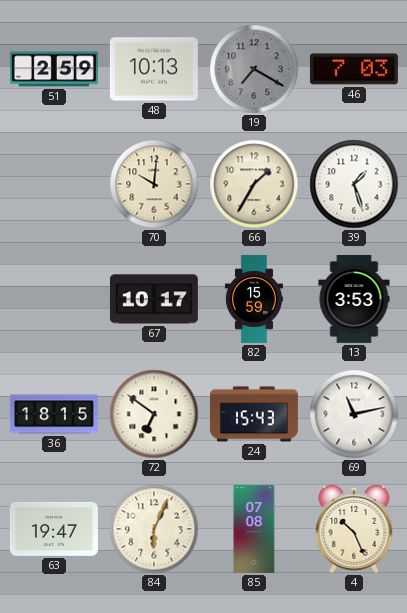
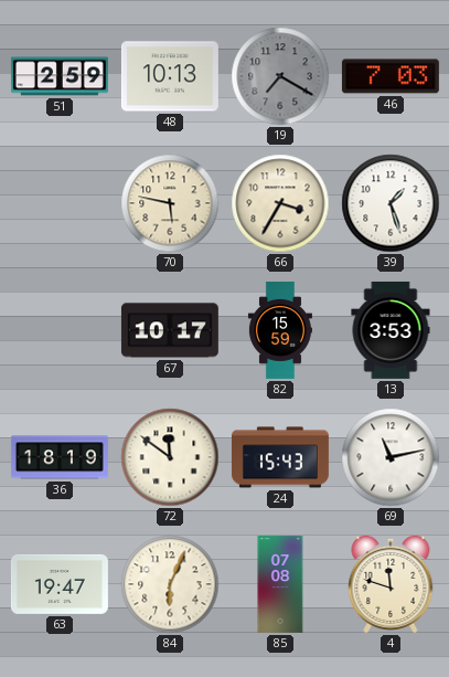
70: 10:01 -> 5:47
66: 1:35 -> 3:35
36: 18:15 -> 18:19
72: 6:51 -> 11:51
4: 10:26 -> 11:48
